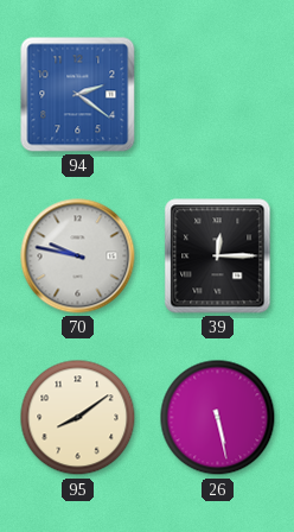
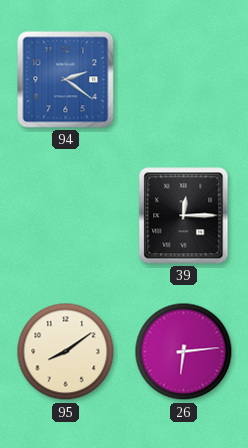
70: 9:47 -> none
26: 5:28 -> 6:14
